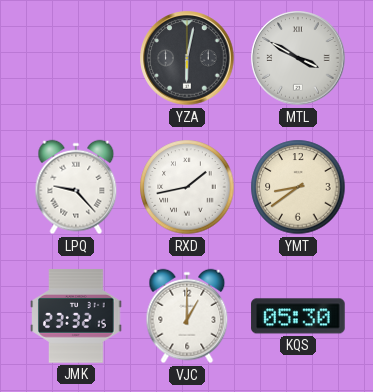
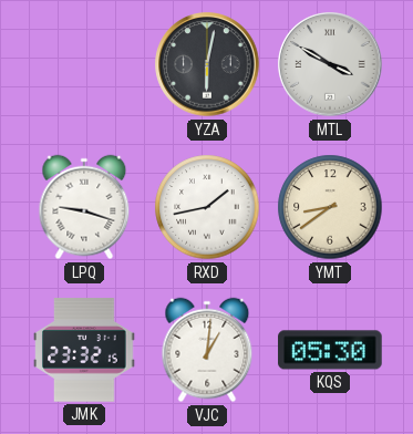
LPQ: 9:23 -> 9:18
VJC: 1:00 -> 1:01
